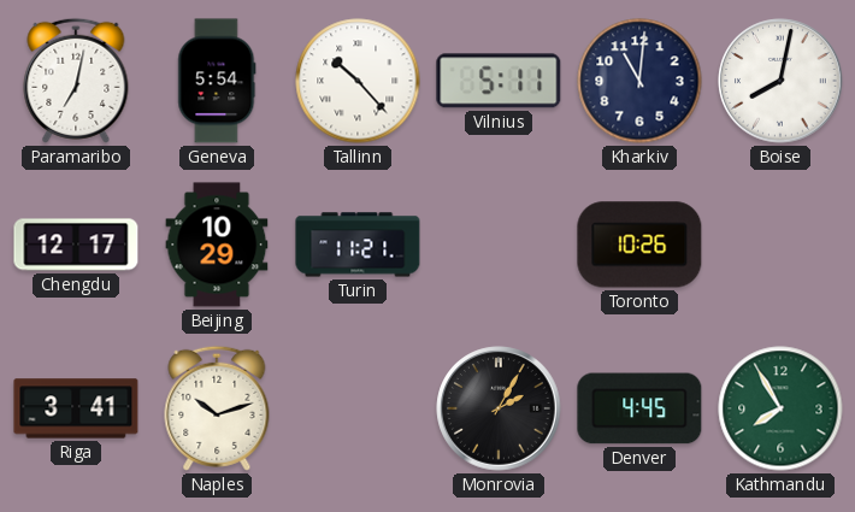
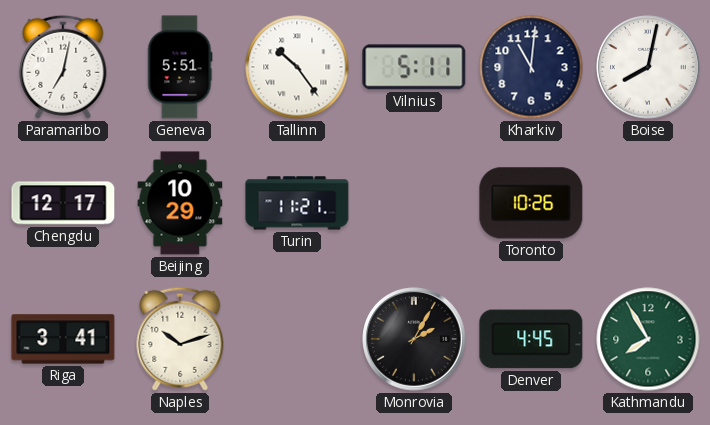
Geneva: 5:54 -> 5:51
Tallinn: 10:23 -> 10:24
